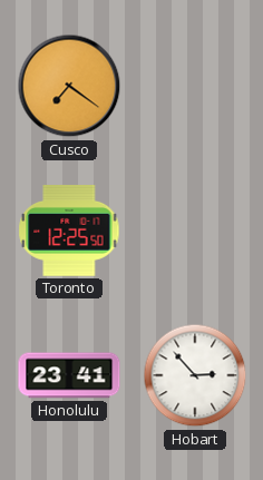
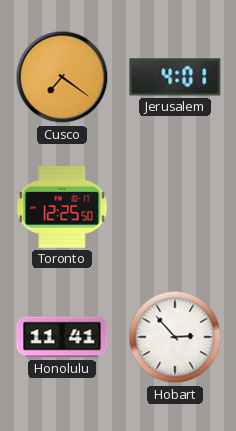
Jerusalem: none -> 4:01
Honolulu: 23:41 -> 11:41
